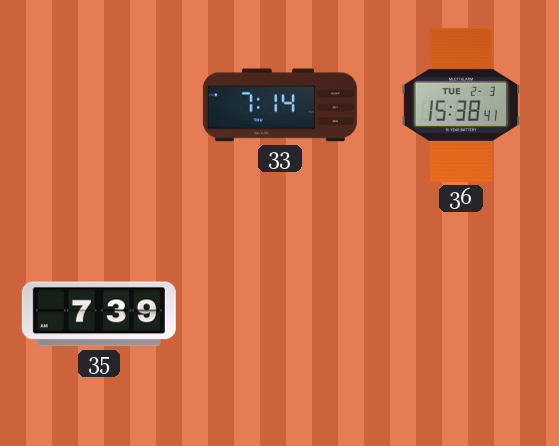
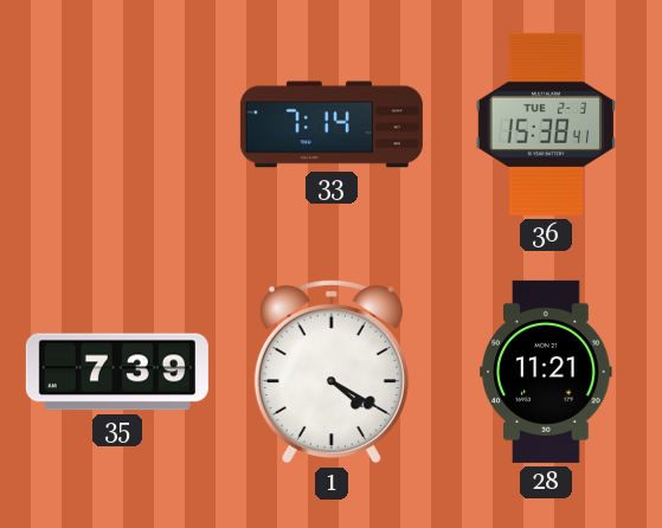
1: none -> 4:20
28: none -> 11:21
